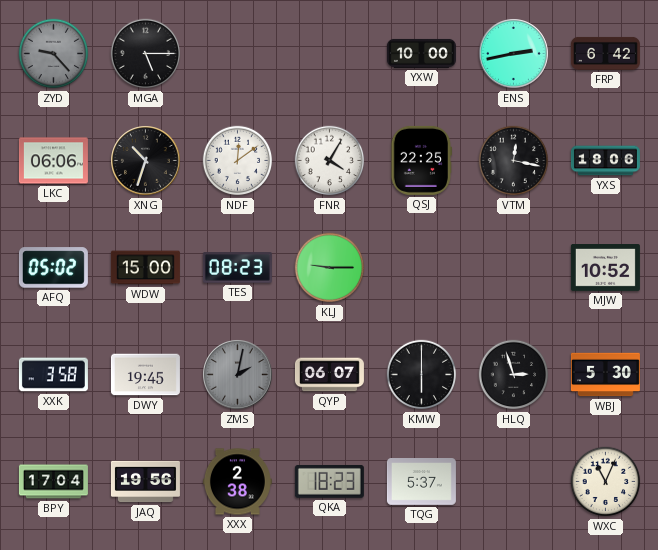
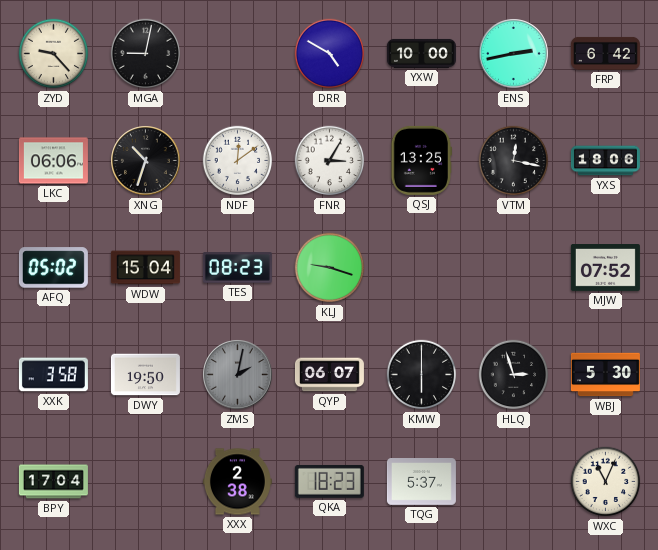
ZYD dial: grey -> cream
MGA: 5:15 -> 9:02
DRR: none -> 4:50
FNR: 4:05 -> 3:05
QSJ: 22:25 -> 13:25
WDW: 15:00 -> 15:04
KLJ: 9:15 -> 9:18
MJW: 10:52 -> 07:52
DWY: 19:45 -> 19:50
JAQ: 19:56 -> none
